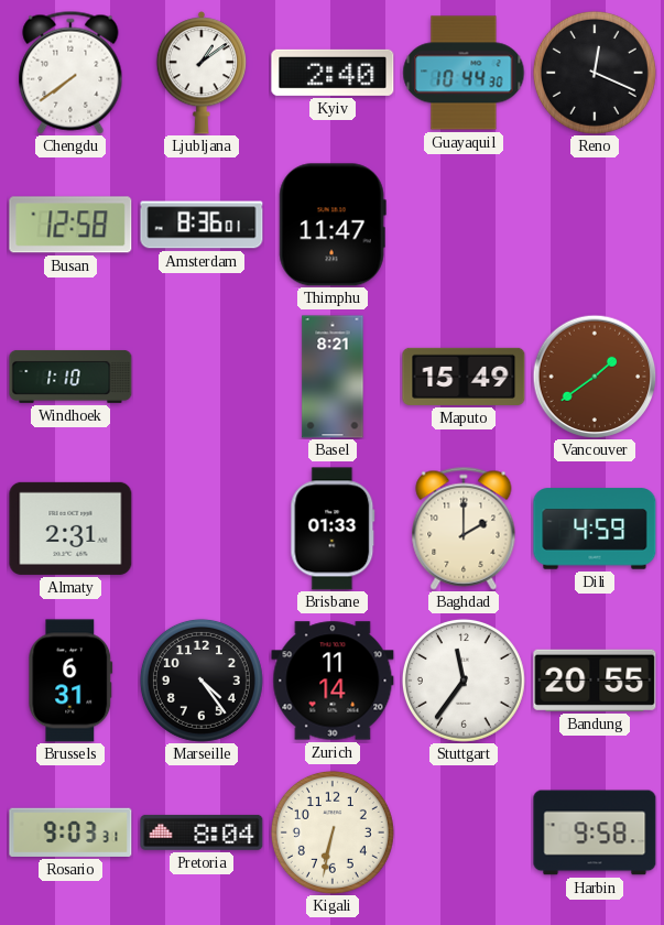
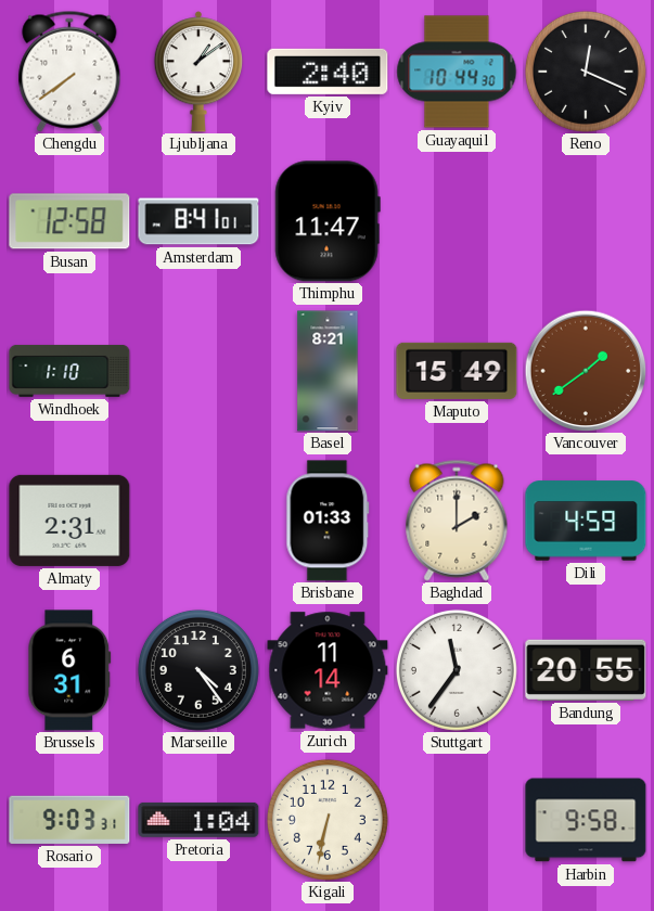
Amsterdam: 8:36 -> 8:41
Pretoria: 8:04 -> 1:04
